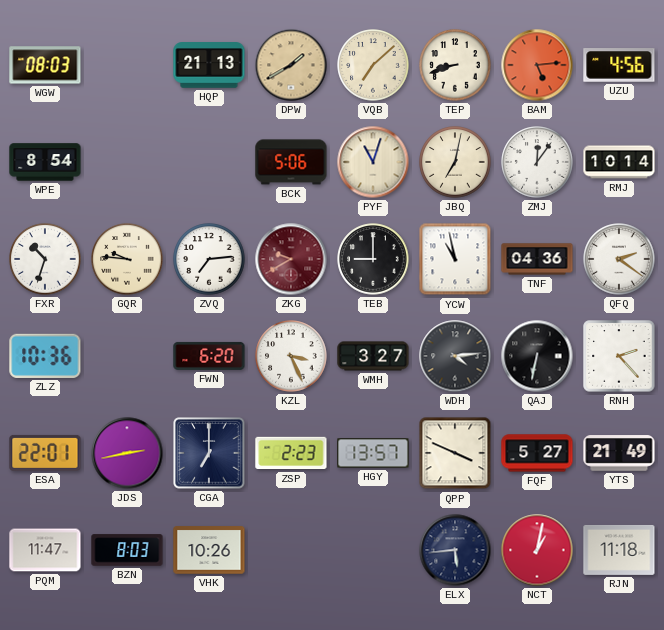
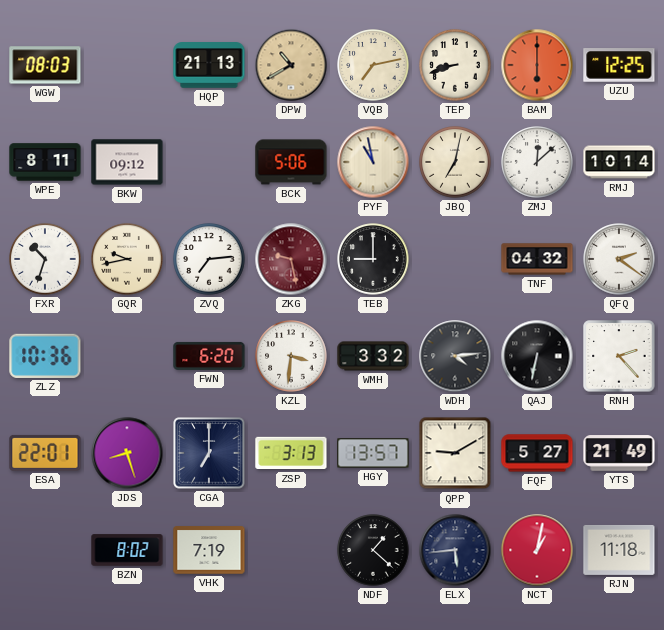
DPW: 1:40 -> 10:40
VQB: 7:08 -> 7:13
BAM: 5:14 -> 6:00
UZU: 4:56 -> 12:25
WPE: 8:54 -> 8:11
BKW: none -> 09:12
PYF: 11:03 -> 10:58
ZMJ: 12:06 -> 12:08
GQR: 9:46 -> 9:43
ZKG: 9:40 -> 9:28
YCW: 10:58 -> none
TNF: 04:36 -> 04:32
KZL: 3:26 -> 3:31
WMH: 3:27 -> 3:32
JDS: 2:43 -> 8:27
ZSP: 2:23 -> 3:13
QPP: 3:49 -> 9:10
PQM: 11:47 -> none
BZN: 8:03 -> 8:02
VHK: 10:26 -> 7:19
NDF: none -> 1:22
